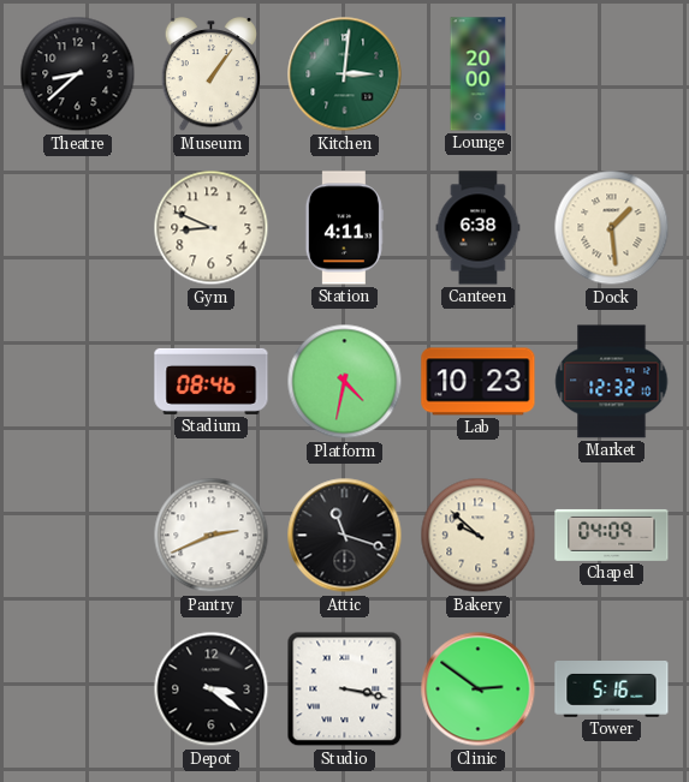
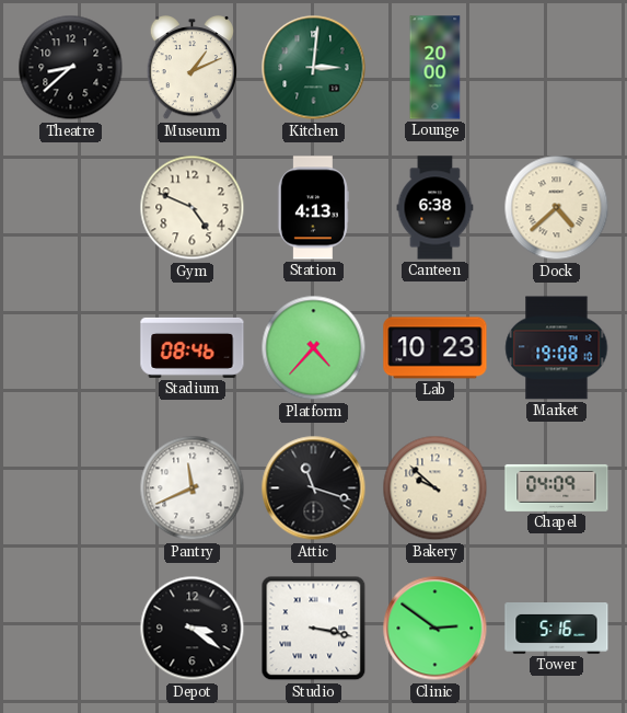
Museum: 1:06 -> 1:11
Gym: 8:49 -> 4:49
Station: 4:11 -> 4:13
Dock: 1:29 -> 4:38
Platform: 4:32 -> 4:37
Market: 12:32 -> 19:08
Pantry: 2:41 -> 11:41
